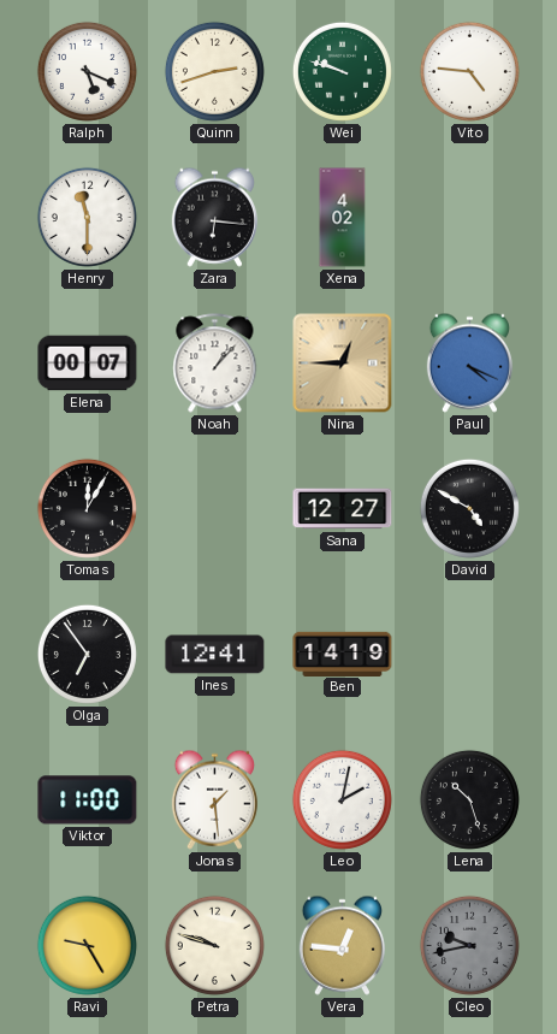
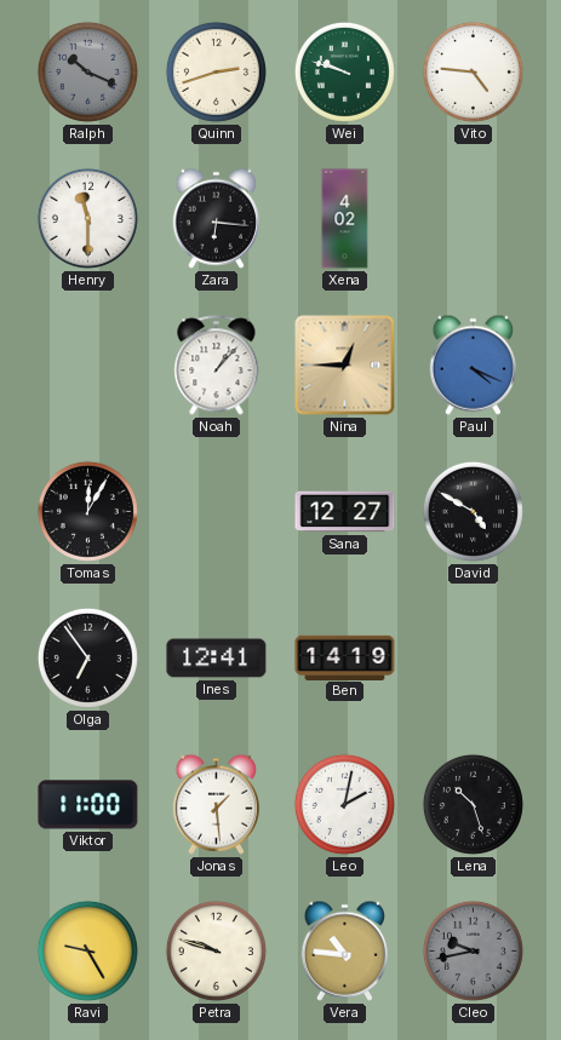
Ralph: 5:19 -> 10:19
Ralph dial: white -> grey
Elena: 00:07 -> none
Vera: 12:46 -> 10:46
